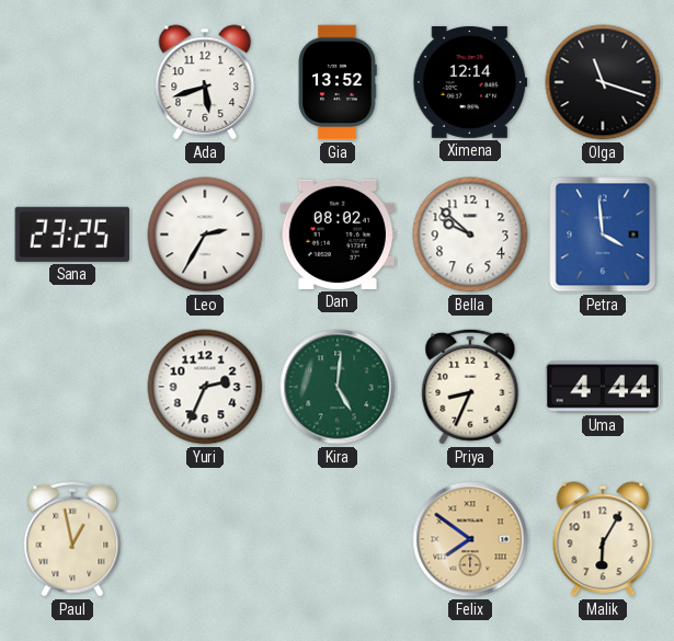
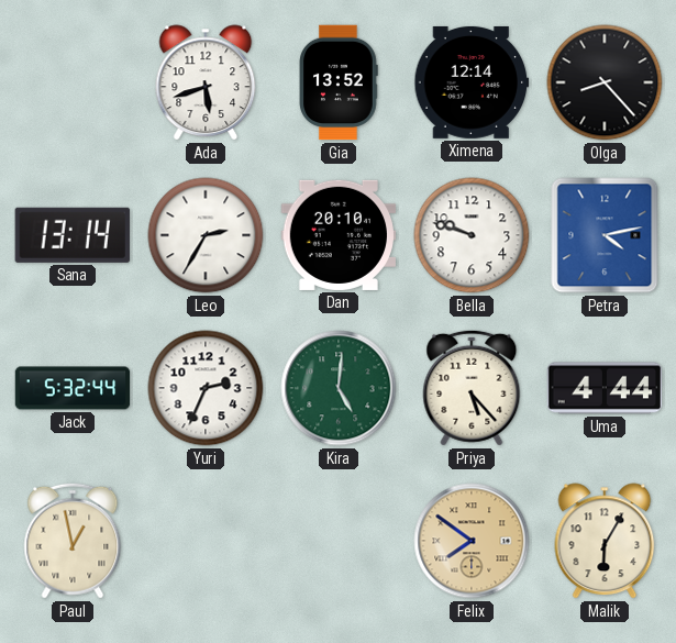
Olga: 11:18 -> 8:23
Sana: 23:25 -> 13:14
Dan: 08:02 -> 20:10
Bella: 9:52 -> 9:48
Petra: 3:59 -> 4:13
Jack: none -> 5:32
Priya: 8:34 -> 5:23
